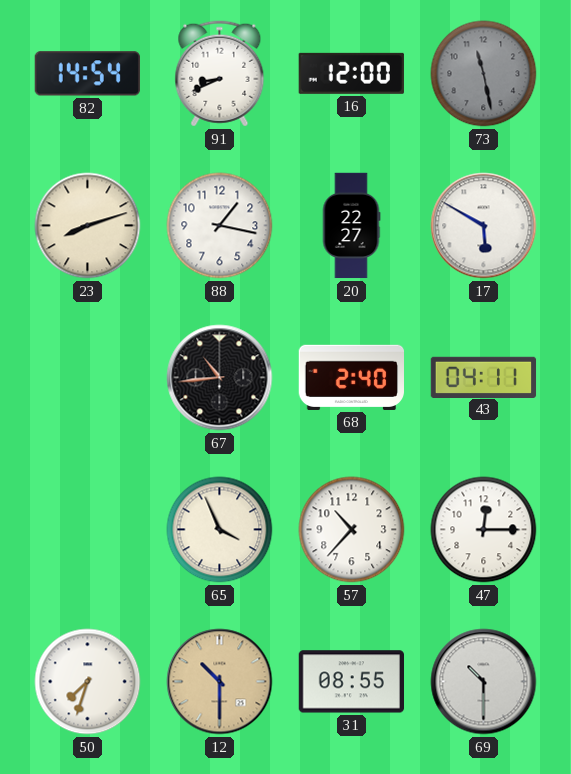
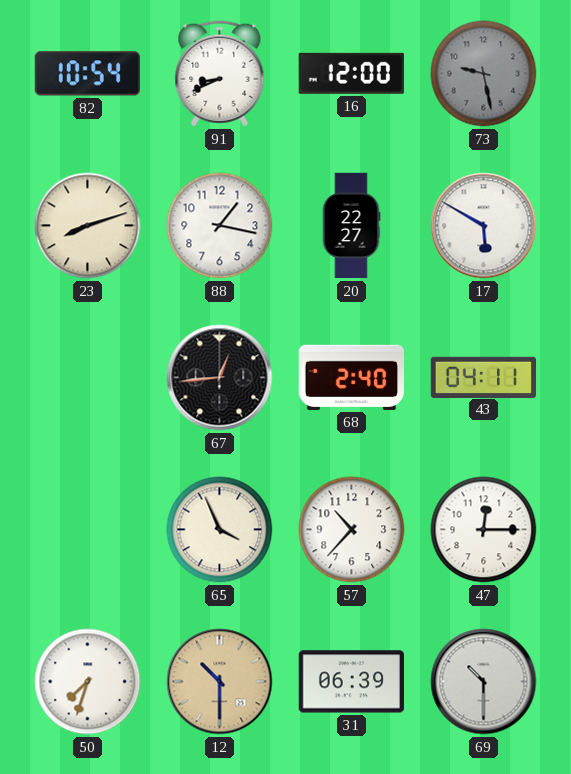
82: 14:54 -> 10:54
73: 11:28 -> 9:28
67: 10:44 -> 12:44
31: 08:55 -> 06:39
